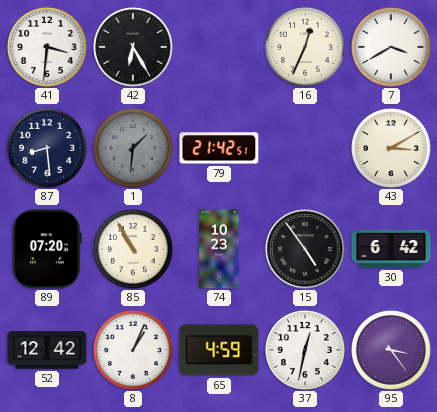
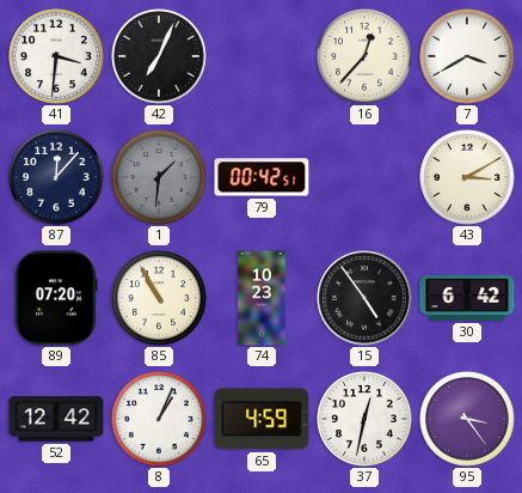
42: 6:25 -> 7:04
16: 12:34 -> 12:37
87: 8:29 -> 12:07
79: 21:42 -> 00:42
